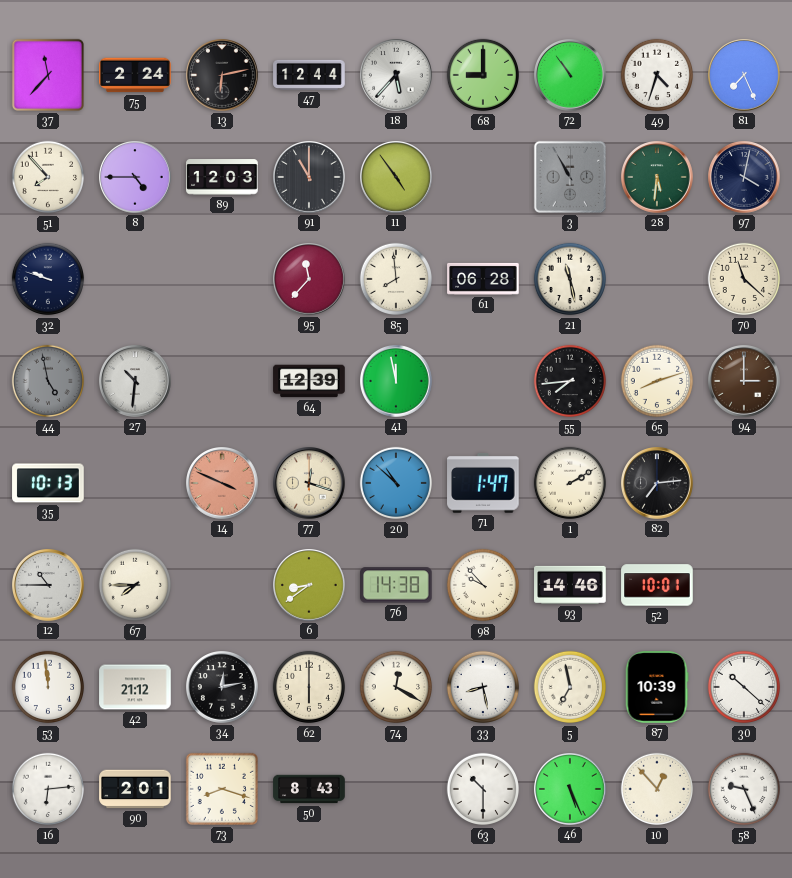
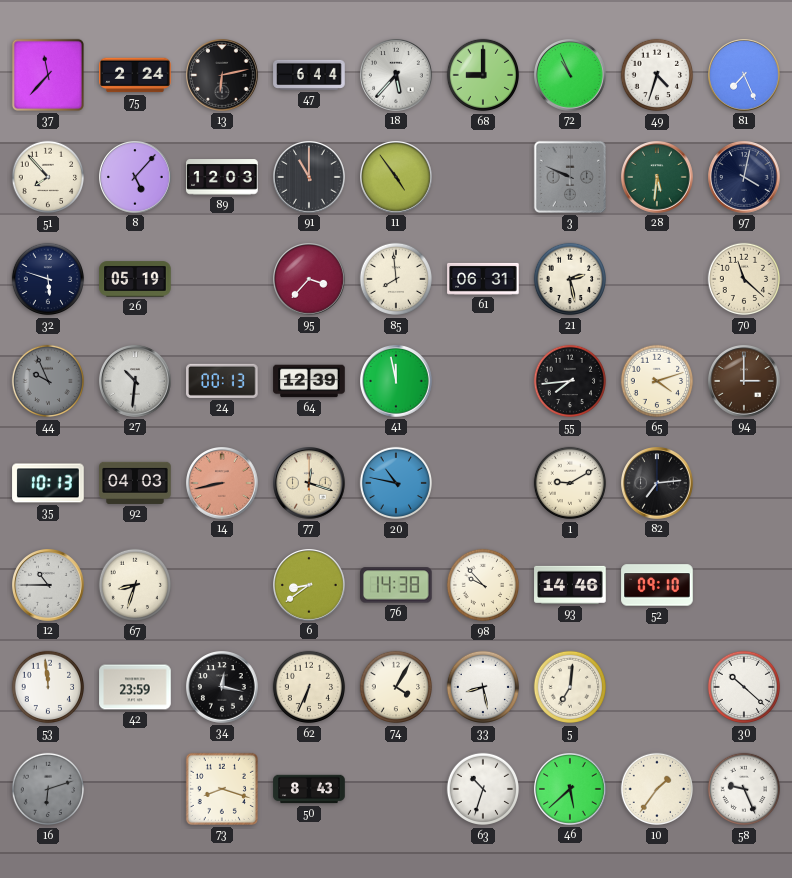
47: 12:44 -> 6:44
72: 10:54 -> 10:56
8: 4:45 -> 5:07
3: 10:55 -> 9:49
32: 9:48 -> 5:48
26: none -> 05:19
95: 11:37 -> 3:37
61: 06:28 -> 06:31
21: 11:28 -> 2:28
44: 4:58 -> 9:56
24: none -> 00:13
65: 8:12 -> 4:12
92: none -> 04:03
14: 3:49 -> 8:43
20: 10:52 -> 10:47
71: 1:47 -> none
1: 2:10 -> 9:10
67: 7:45 -> 8:33
52: 10:01 -> 09:10
42: 21:12 -> 23:59
34: 12:13 -> 12:17
62: 6:00 -> 6:34
74: 12:20 -> 4:05
5: 6:58 -> 7:01
87: 10:39 -> none
16: 6:14 -> 6:12
16 dial: white -> grey
90: 2:01 -> none
63: 10:30 -> 10:33
46: 5:26 -> 5:38
10: 12:53 -> 1:36
